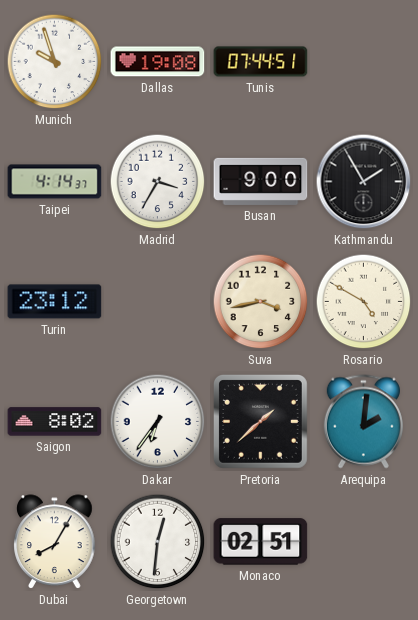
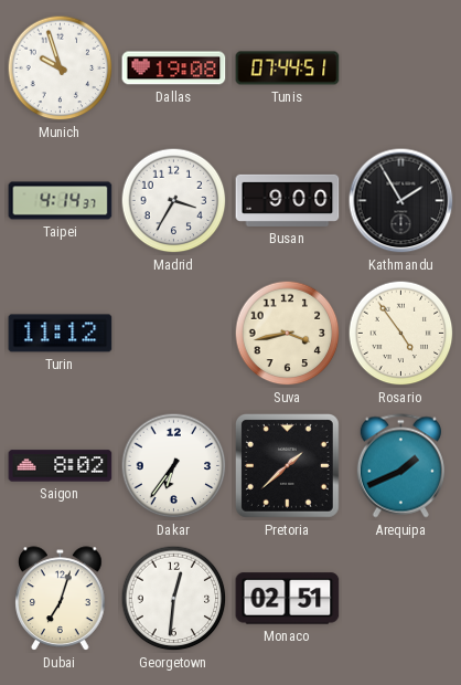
Turin: 23:12 -> 11:12
Rosario: 4:50 -> 4:54
Arequipa: 2:01 -> 1:41
Dubai: 8:05 -> 7:03
